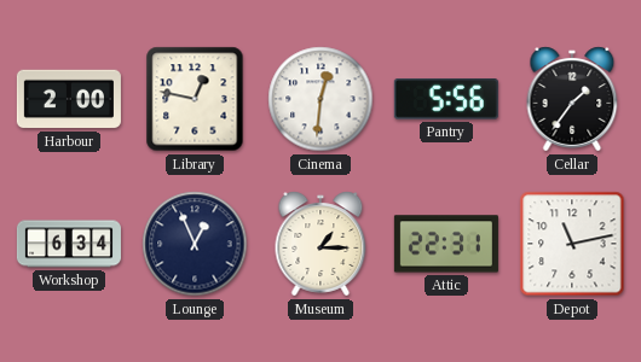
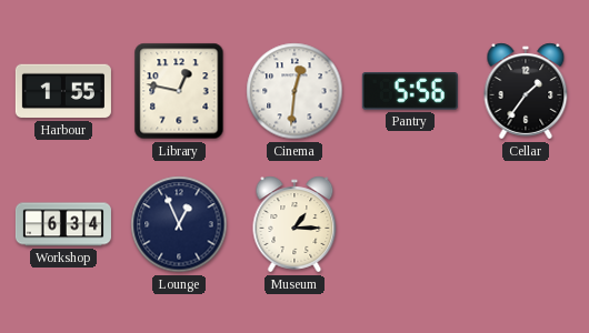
Harbour: 2:00 -> 1:55
Attic: 22:31 -> none
Depot: 11:13 -> none
